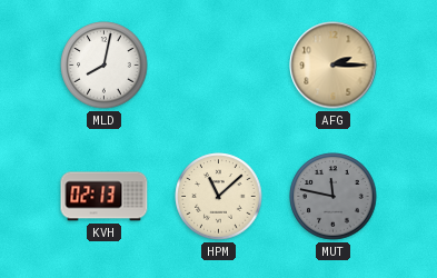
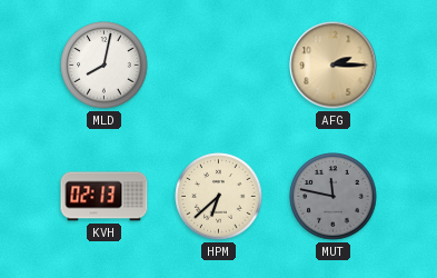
HPM: 11:08 -> 6:38
